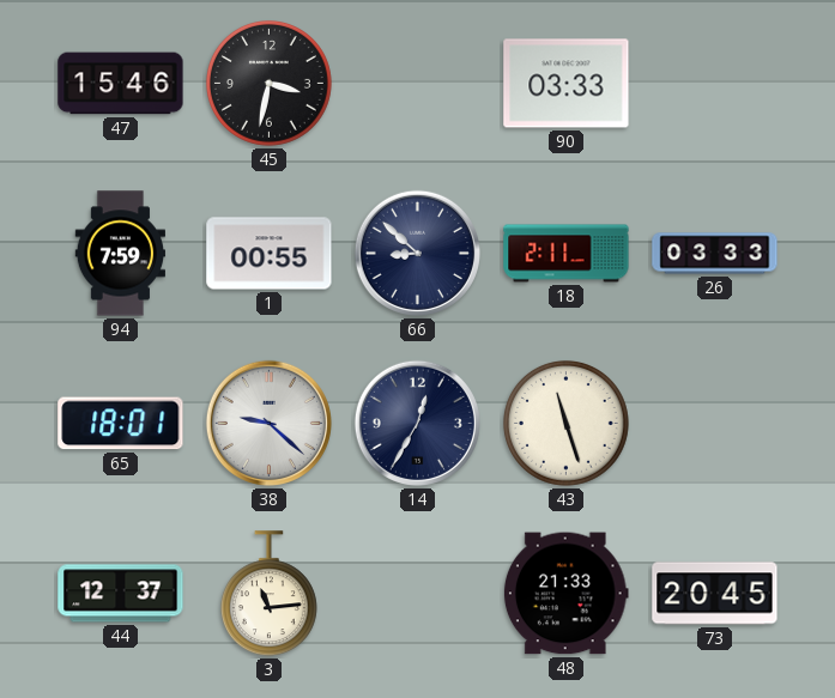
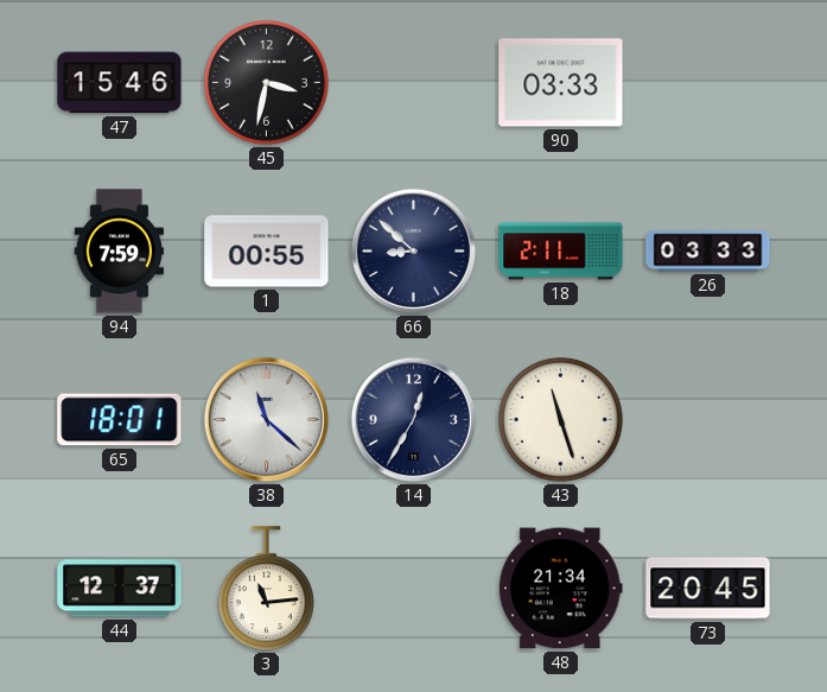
38: 9:22 -> 11:22
48: 21:33 -> 21:34
